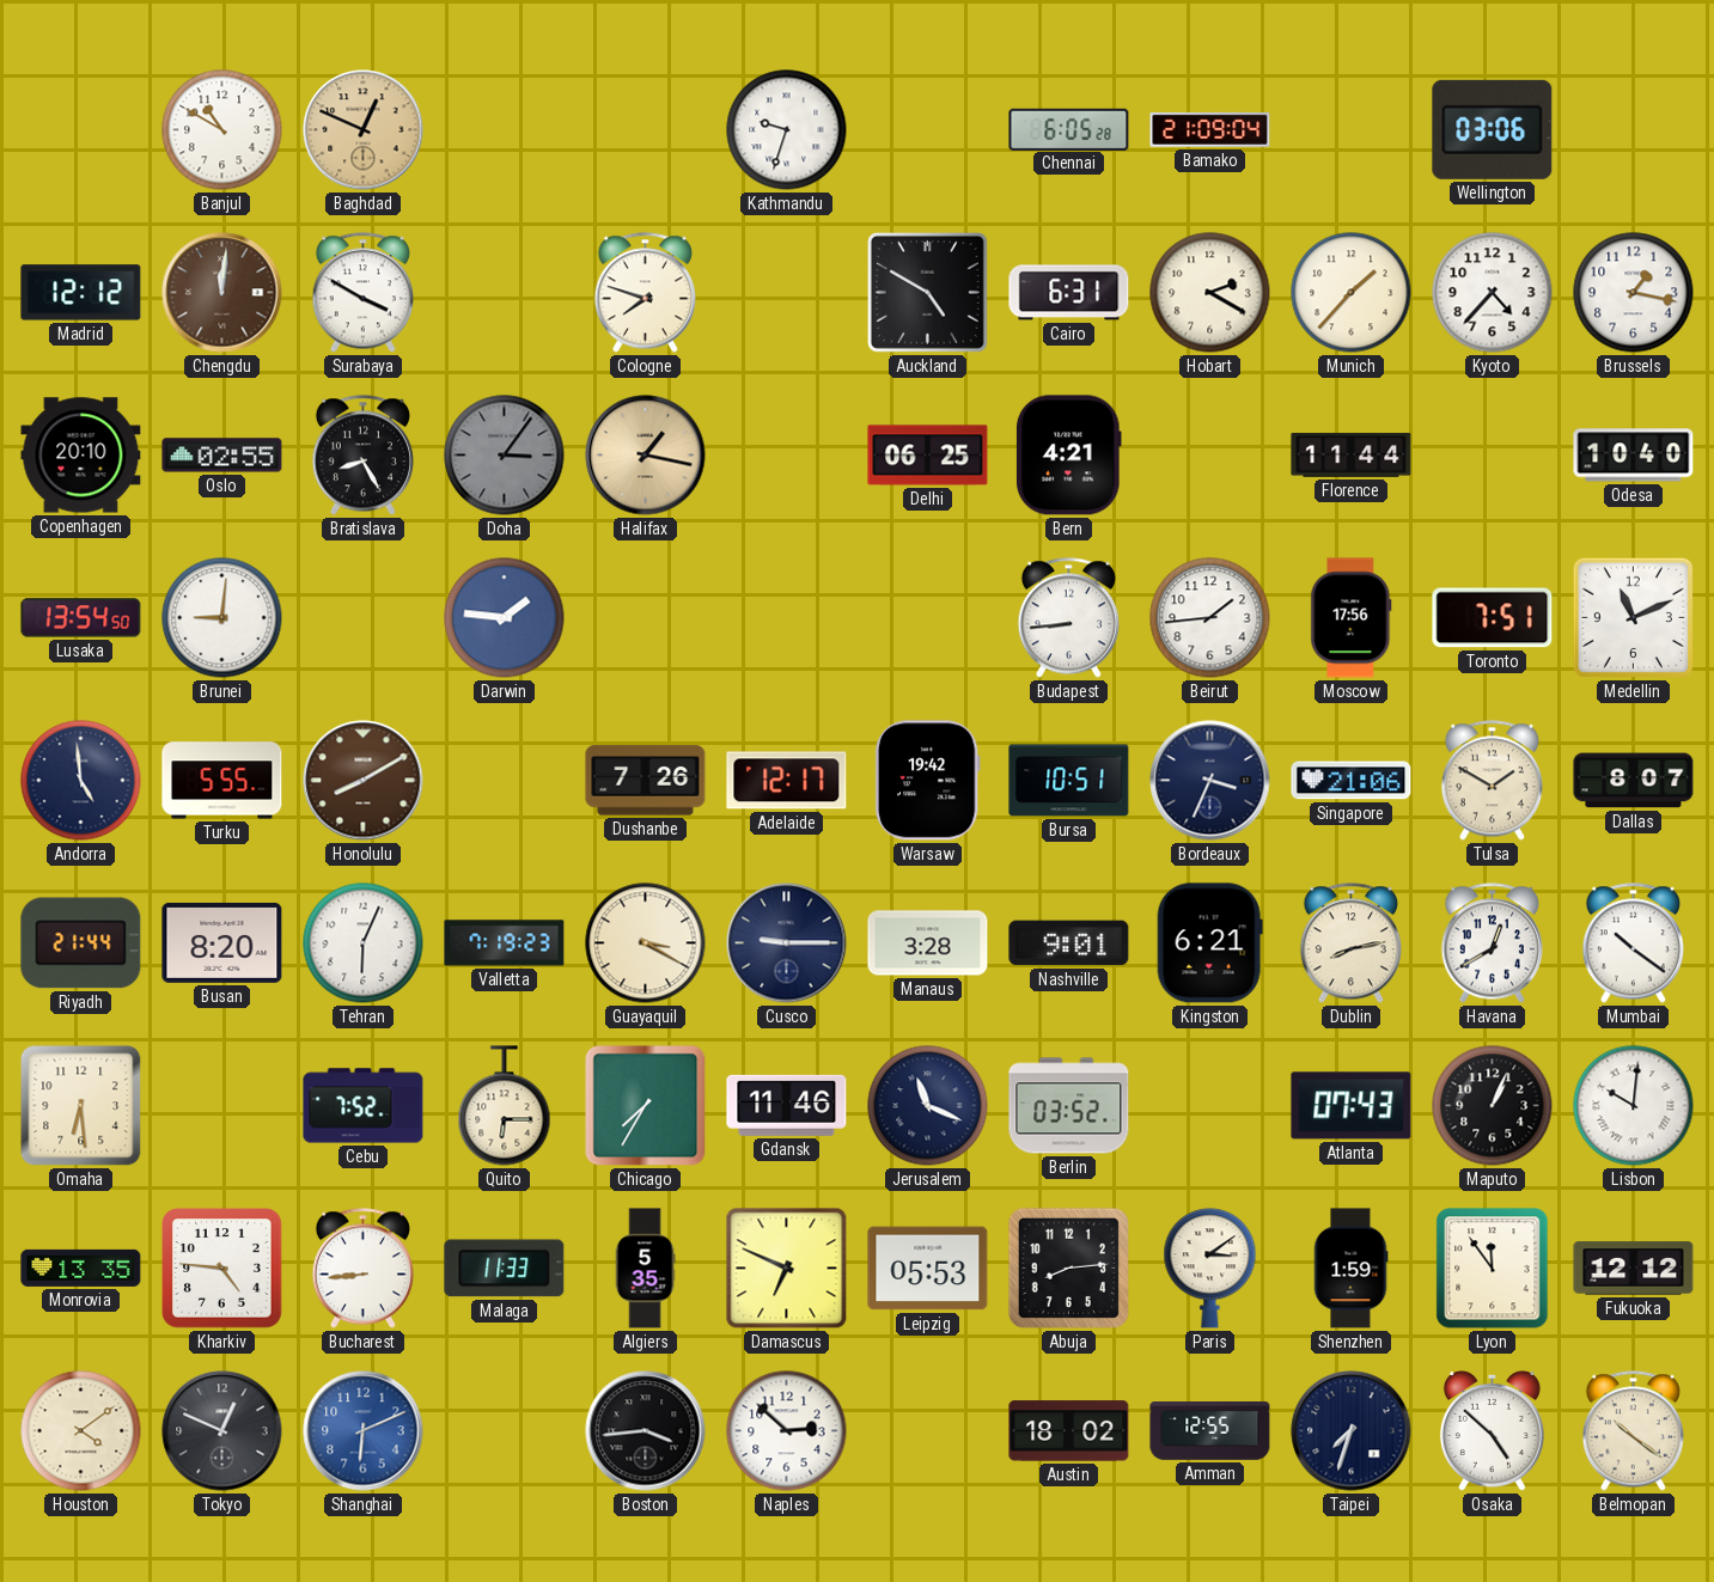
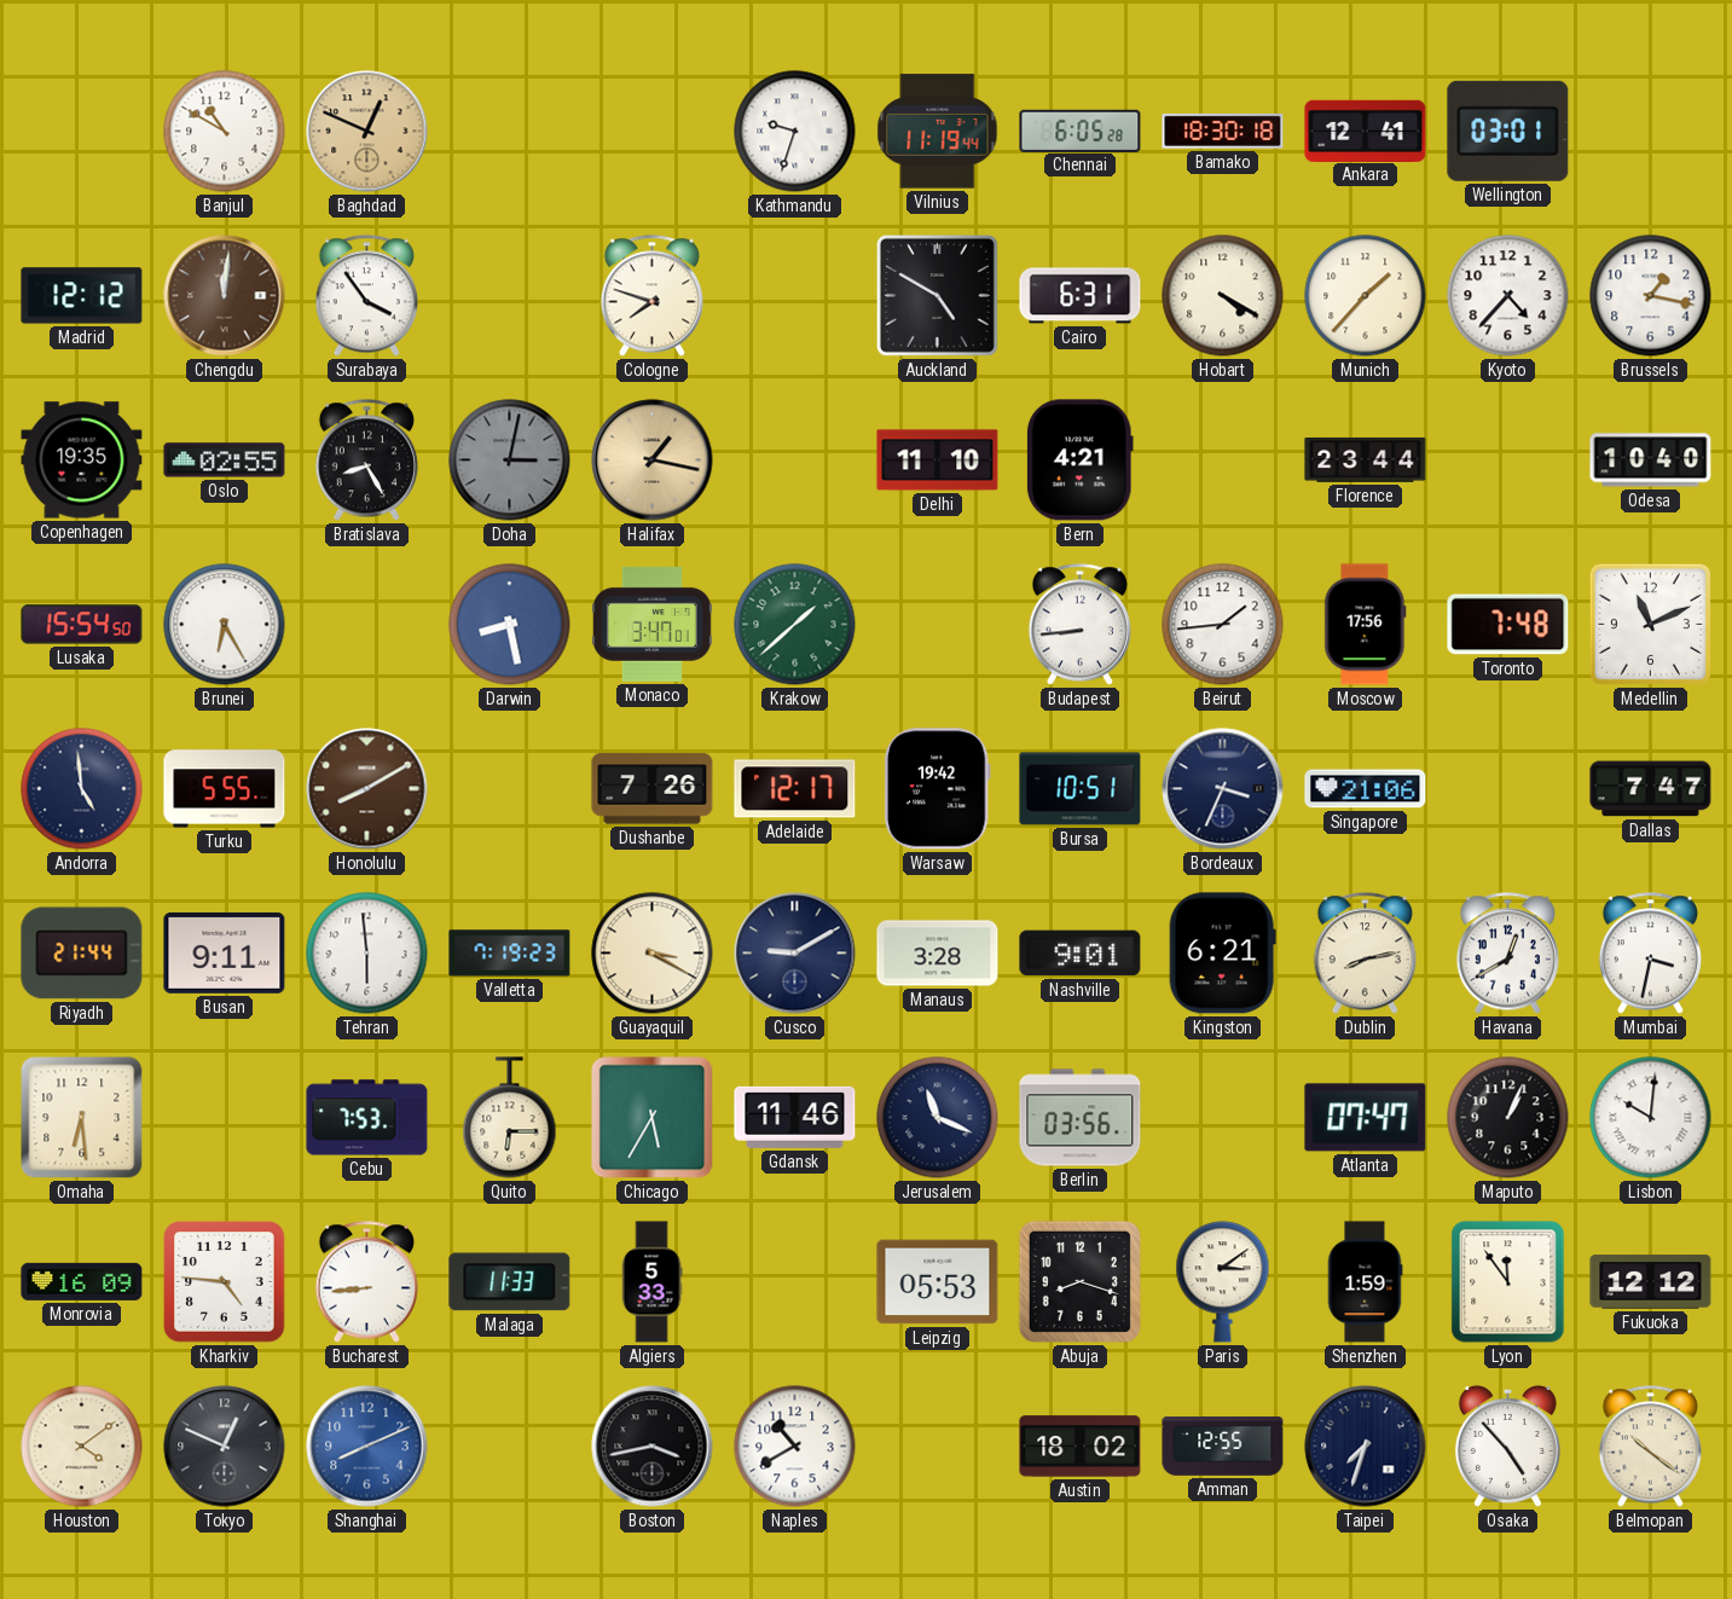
Vilnius: none -> 11:19
Bamako: 21:09 -> 18:30
Ankara: none -> 12:41
Wellington: 03:06 -> 03:01
Surabaya: 3:50 -> 3:54
Hobart: 2:20 -> 4:20
Copenhagen: 20:10 -> 19:35
Doha: 3:06 -> 3:02
Delhi: 06:25 -> 11:10
Florence: 11:44 -> 23:44
Lusaka: 13:54 -> 15:54
Brunei: 9:01 -> 6:25
Darwin: 1:46 -> 8:28
Monaco: none -> 3:47
Krakow: none -> 1:38
Toronto: 7:51 -> 7:48
Tulsa: 1:50 -> none
Dallas: 8:07 -> 7:47
Busan: 8:20 -> 9:11
Tehran: 6:04 -> 5:59
Cusco: 9:15 -> 9:10
Mumbai: 10:21 -> 3:32
Cebu: 7:52 -> 7:53
Chicago: 7:35 -> 5:35
Berlin: 03:52 -> 03:56
Atlanta: 07:43 -> 07:47
Monrovia: 13:35 -> 16:09
Algiers: 5:35 -> 5:33
Damascus: 6:49 -> none
Abuja: 8:14 -> 8:18
Shanghai: 6:11 -> 8:11
Boston: 3:44 -> 3:43
Naples: 2:52 -> 10:40
Osaka: 4:52 -> 4:53
